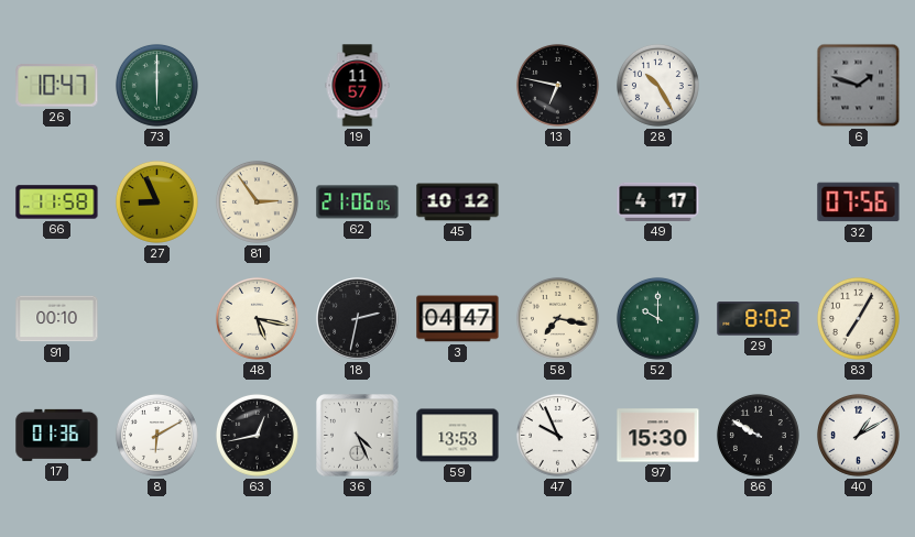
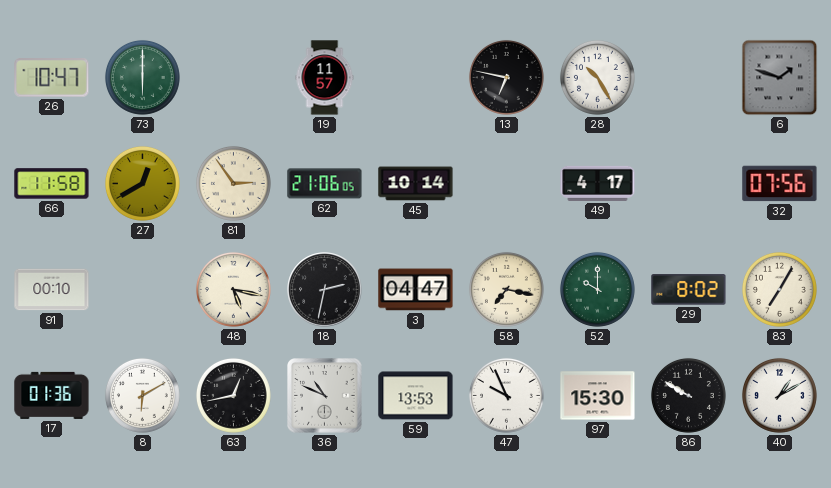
27: 8:56 -> 12:40
45: 10:12 -> 10:14
36: 4:26 -> 10:49
